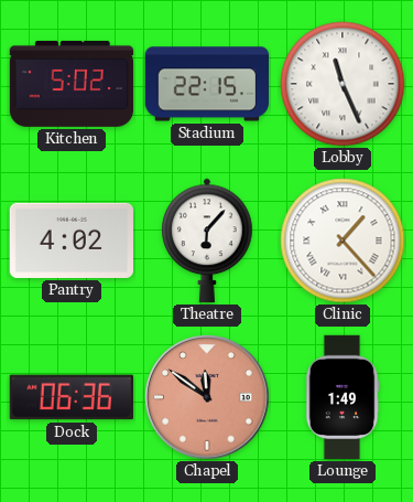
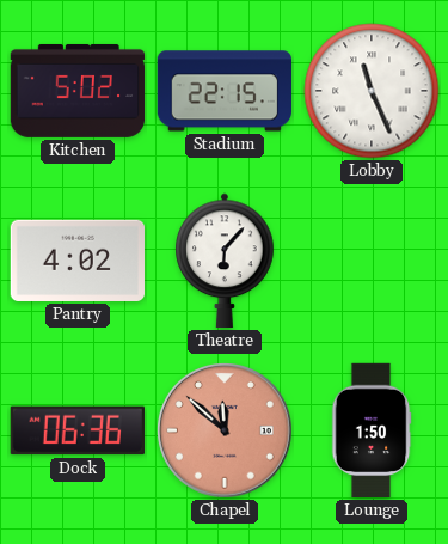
Clinic: 1:23 -> none
Chapel: 11:51 -> 11:52
Lounge: 1:49 -> 1:50
